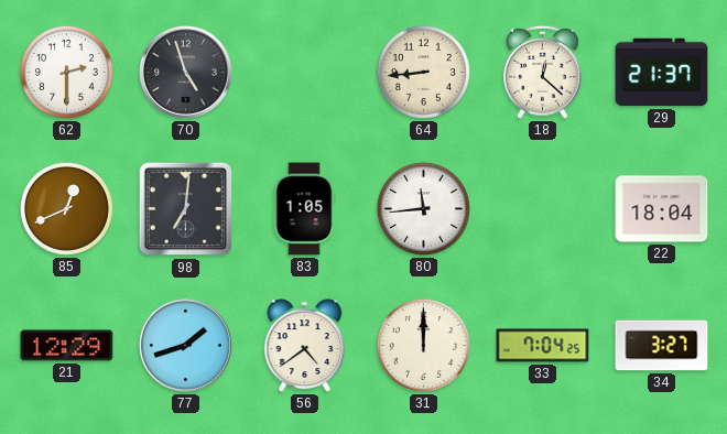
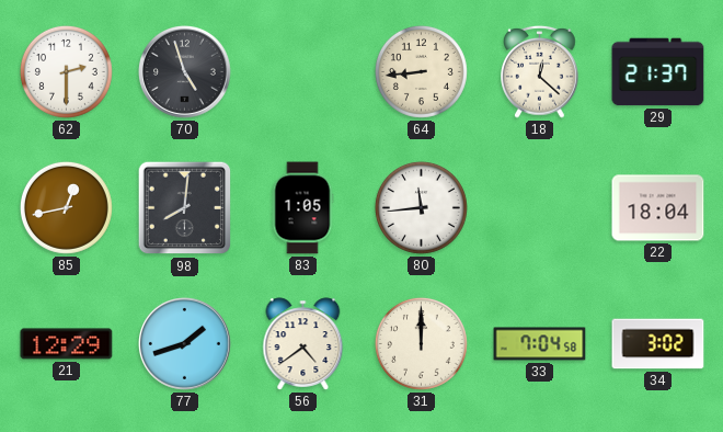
85: 12:41 -> 12:43
98: 7:01 -> 8:01
33: 7:04:25 -> 7:04:58
34: 3:27 -> 3:02
